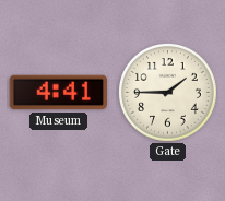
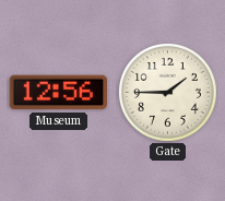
Museum: 4:41 -> 12:56
